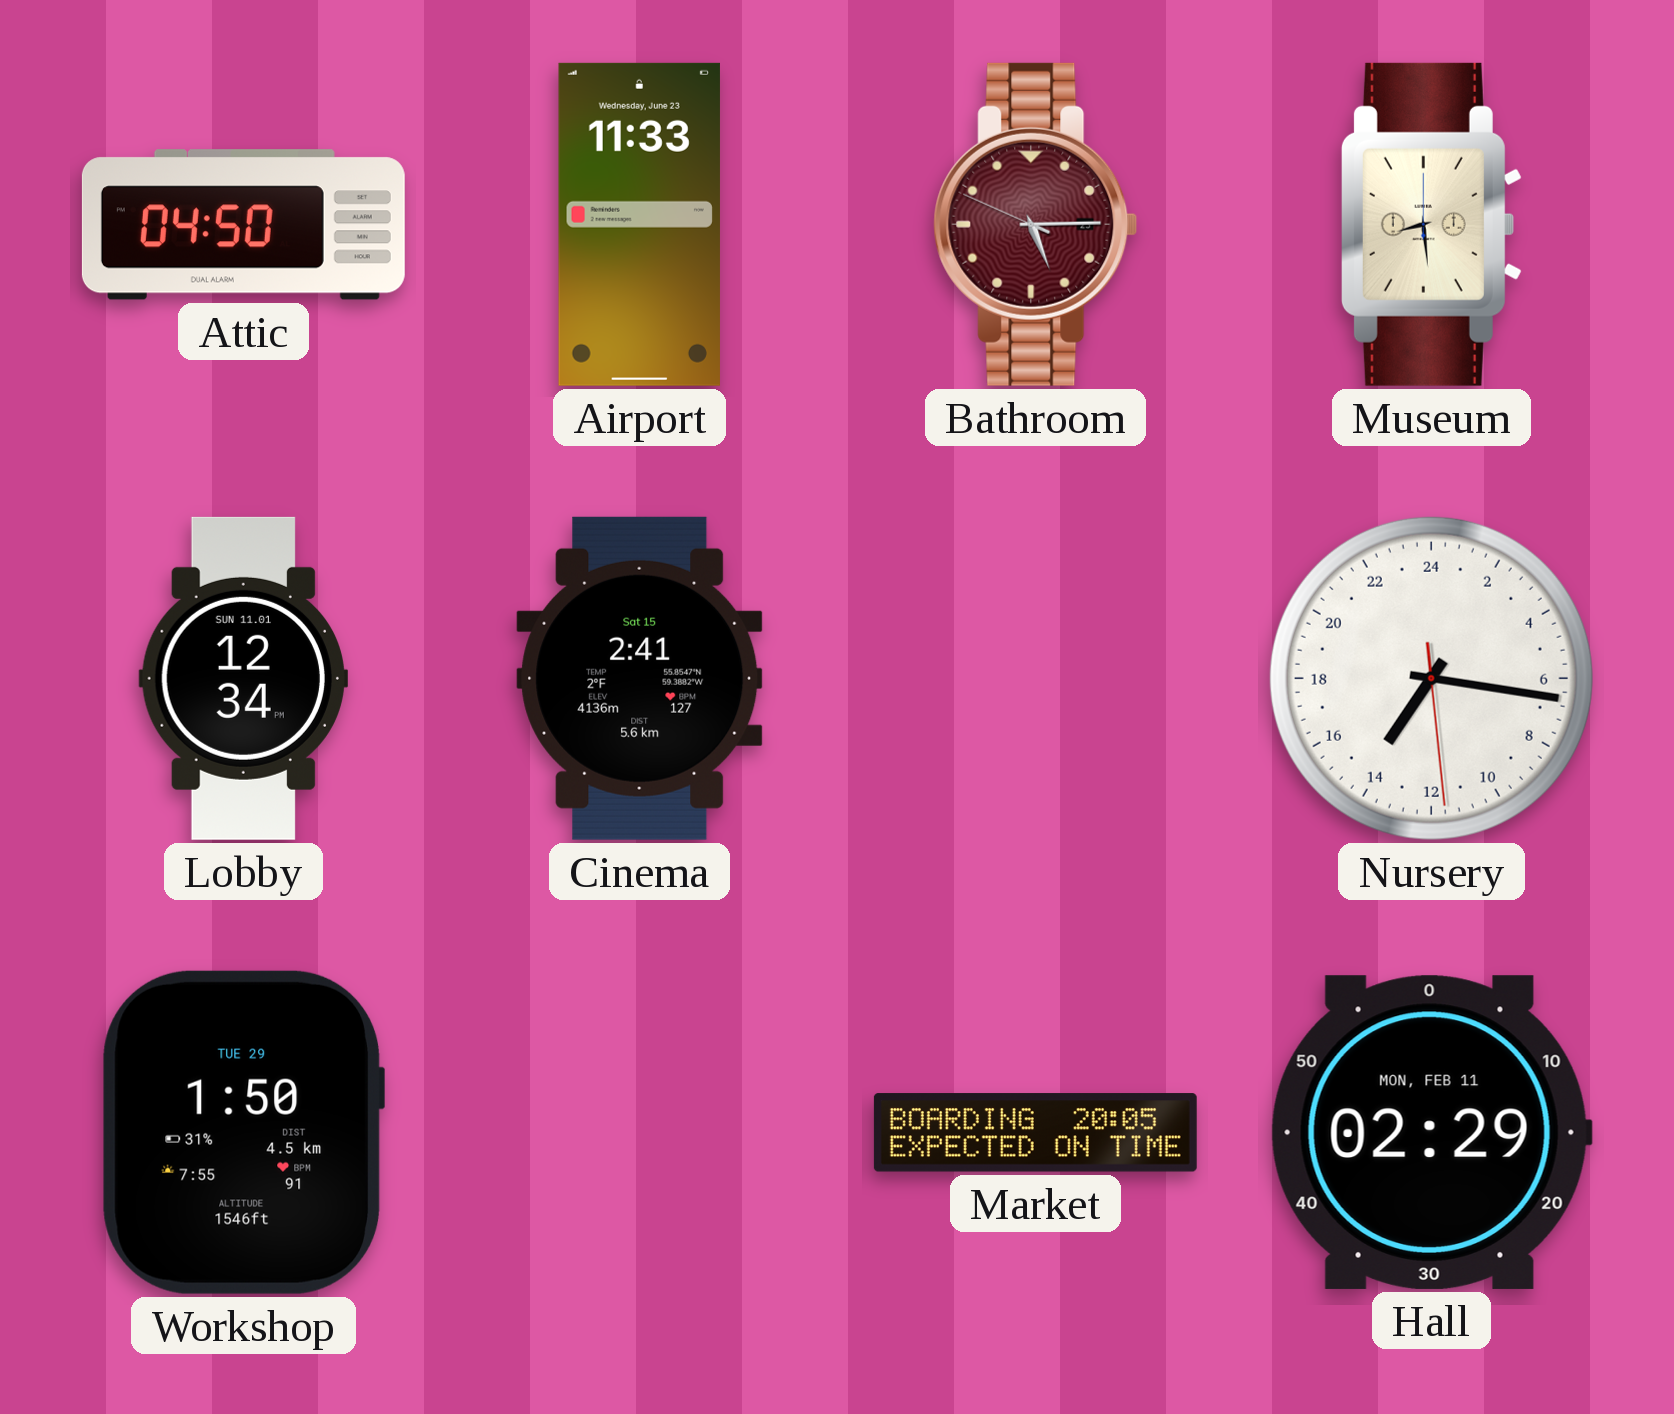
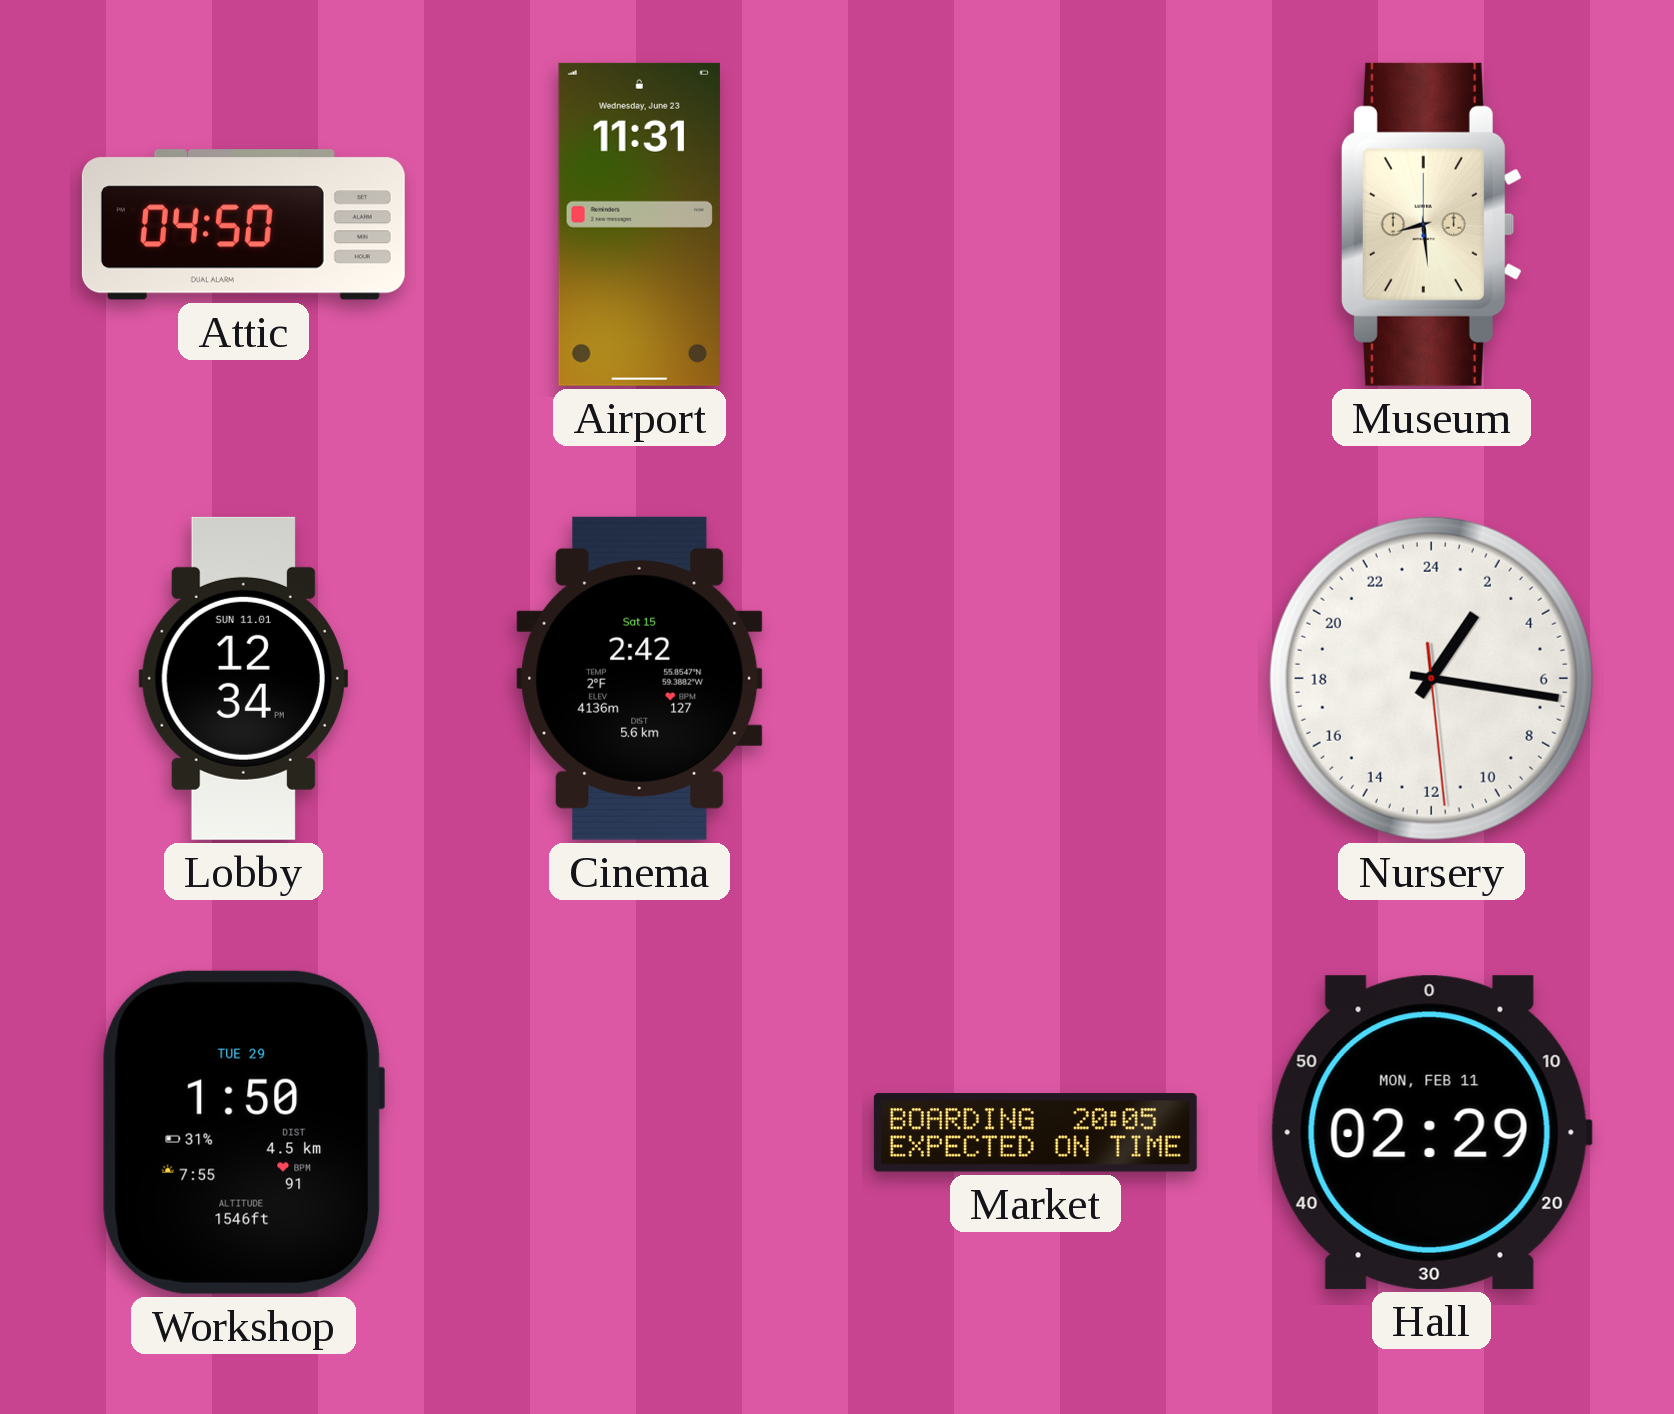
Airport: 11:33 -> 11:31
Bathroom: 5:14 -> none
Cinema: 2:41 -> 2:42
Nursery: 14:16 -> 2:16
